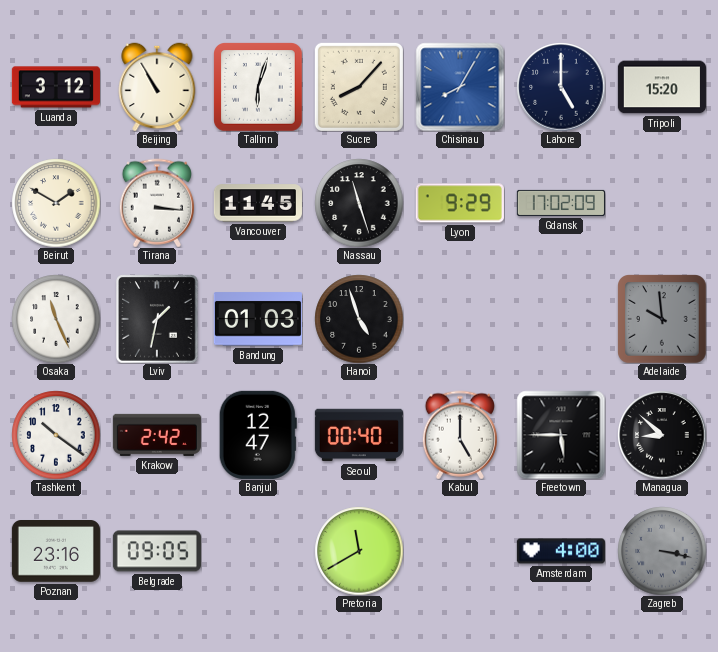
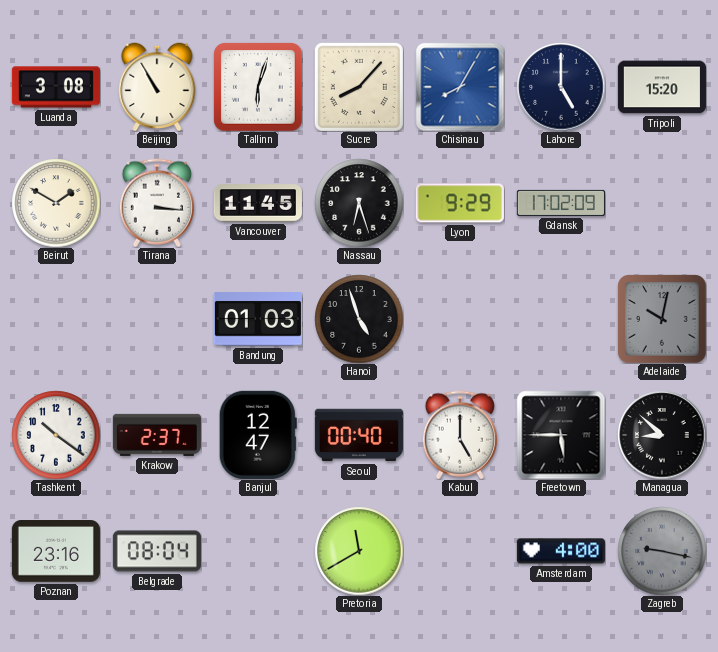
Luanda: 3:12 -> 3:08
Nassau: 11:27 -> 6:27
Osaka: 11:26 -> none
Lviv: 1:32 -> none
Adelaide: 9:59 -> 10:02
Krakow: 2:42 -> 2:37
Belgrade: 09:05 -> 08:04
Zagreb: 3:17 -> 9:17
